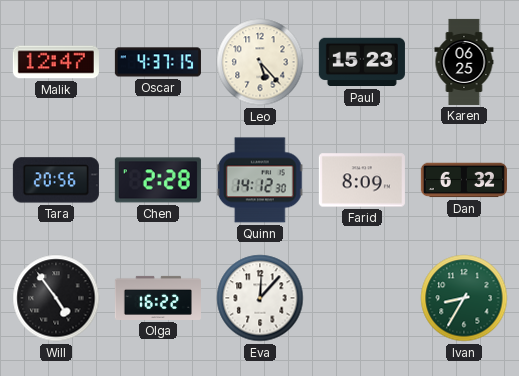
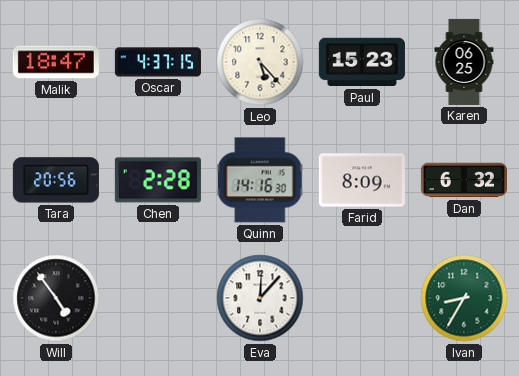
Malik: 12:47 -> 18:47
Quinn: 14:12 -> 14:16
Olga: 16:22 -> none
